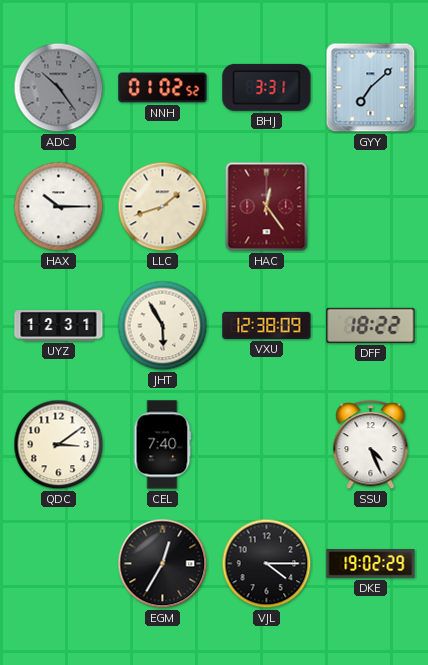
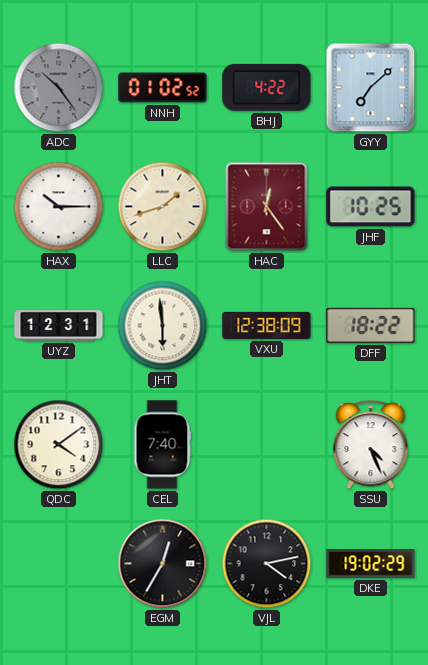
BHJ: 3:31 -> 4:22
JHF: none -> 10:25
JHT: 5:55 -> 5:59
QDC: 3:09 -> 4:09
VJL: 4:15 -> 4:13
